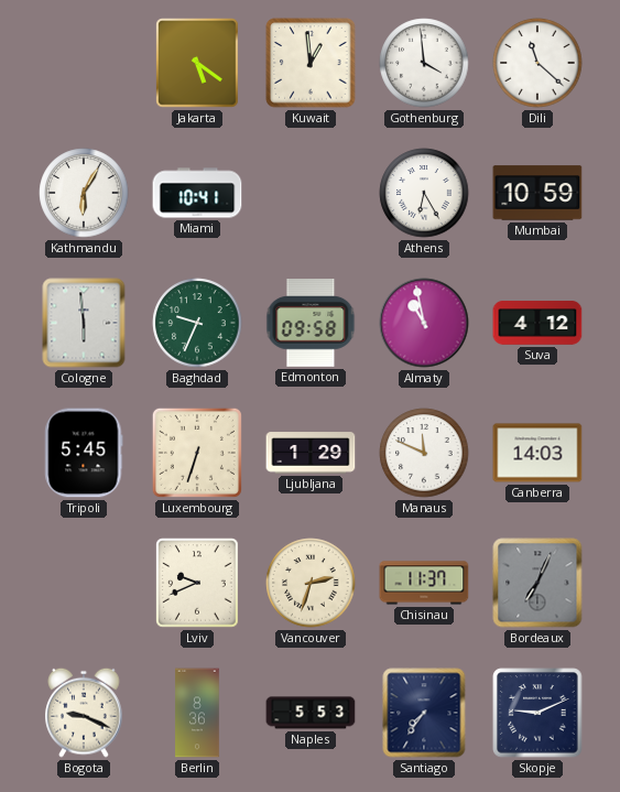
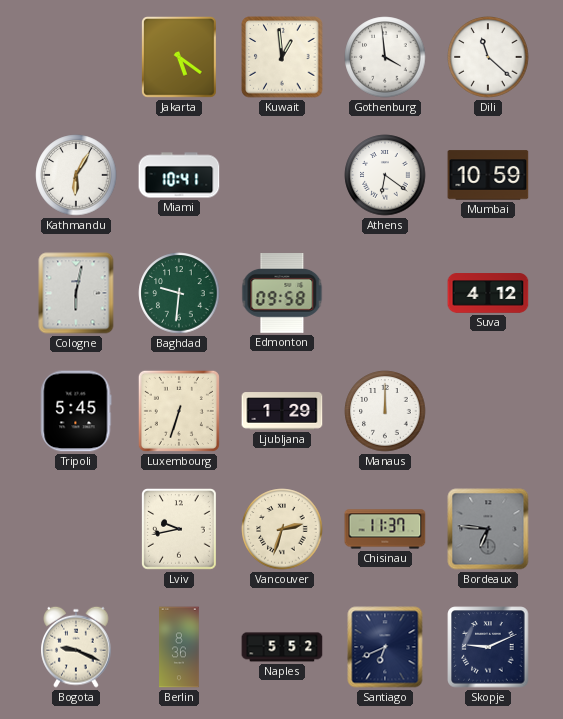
Athens: 6:25 -> 6:21
Cologne: 5:59 -> 6:02
Baghdad: 9:34 -> 9:31
Almaty: 10:58 -> none
Manaus: 11:49 -> 12:00
Canberra: 14:03 -> none
Lviv: 9:41 -> 9:43
Bordeaux: 7:04 -> 6:46
Naples: 5:53 -> 5:52
Santiago: 7:36 -> 6:41
